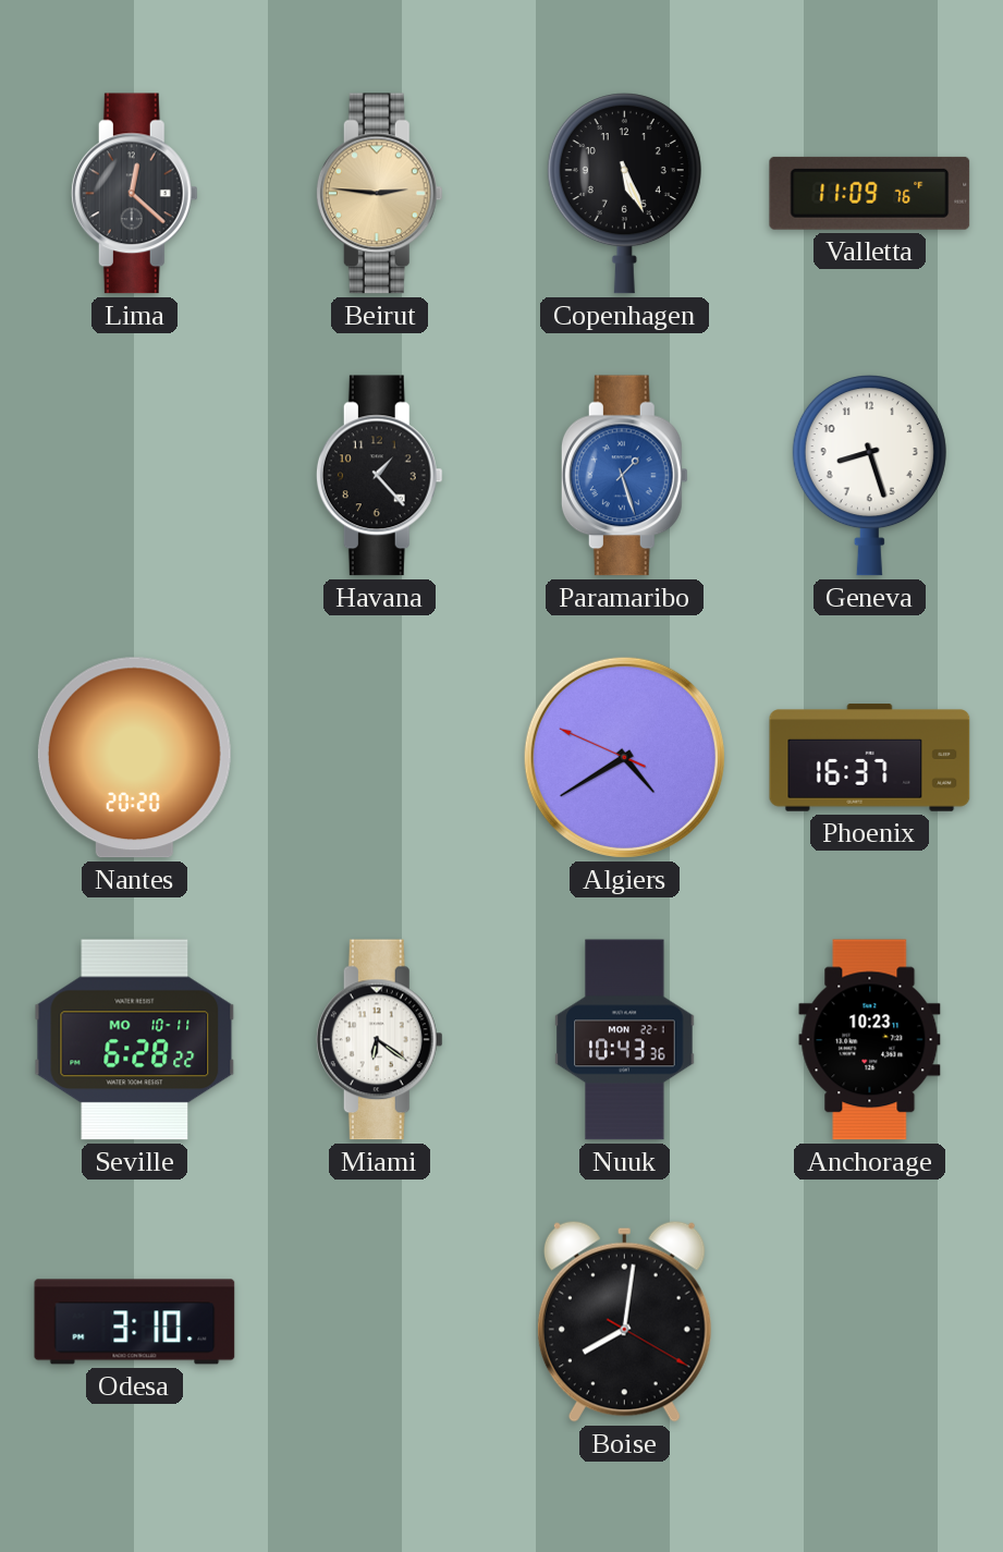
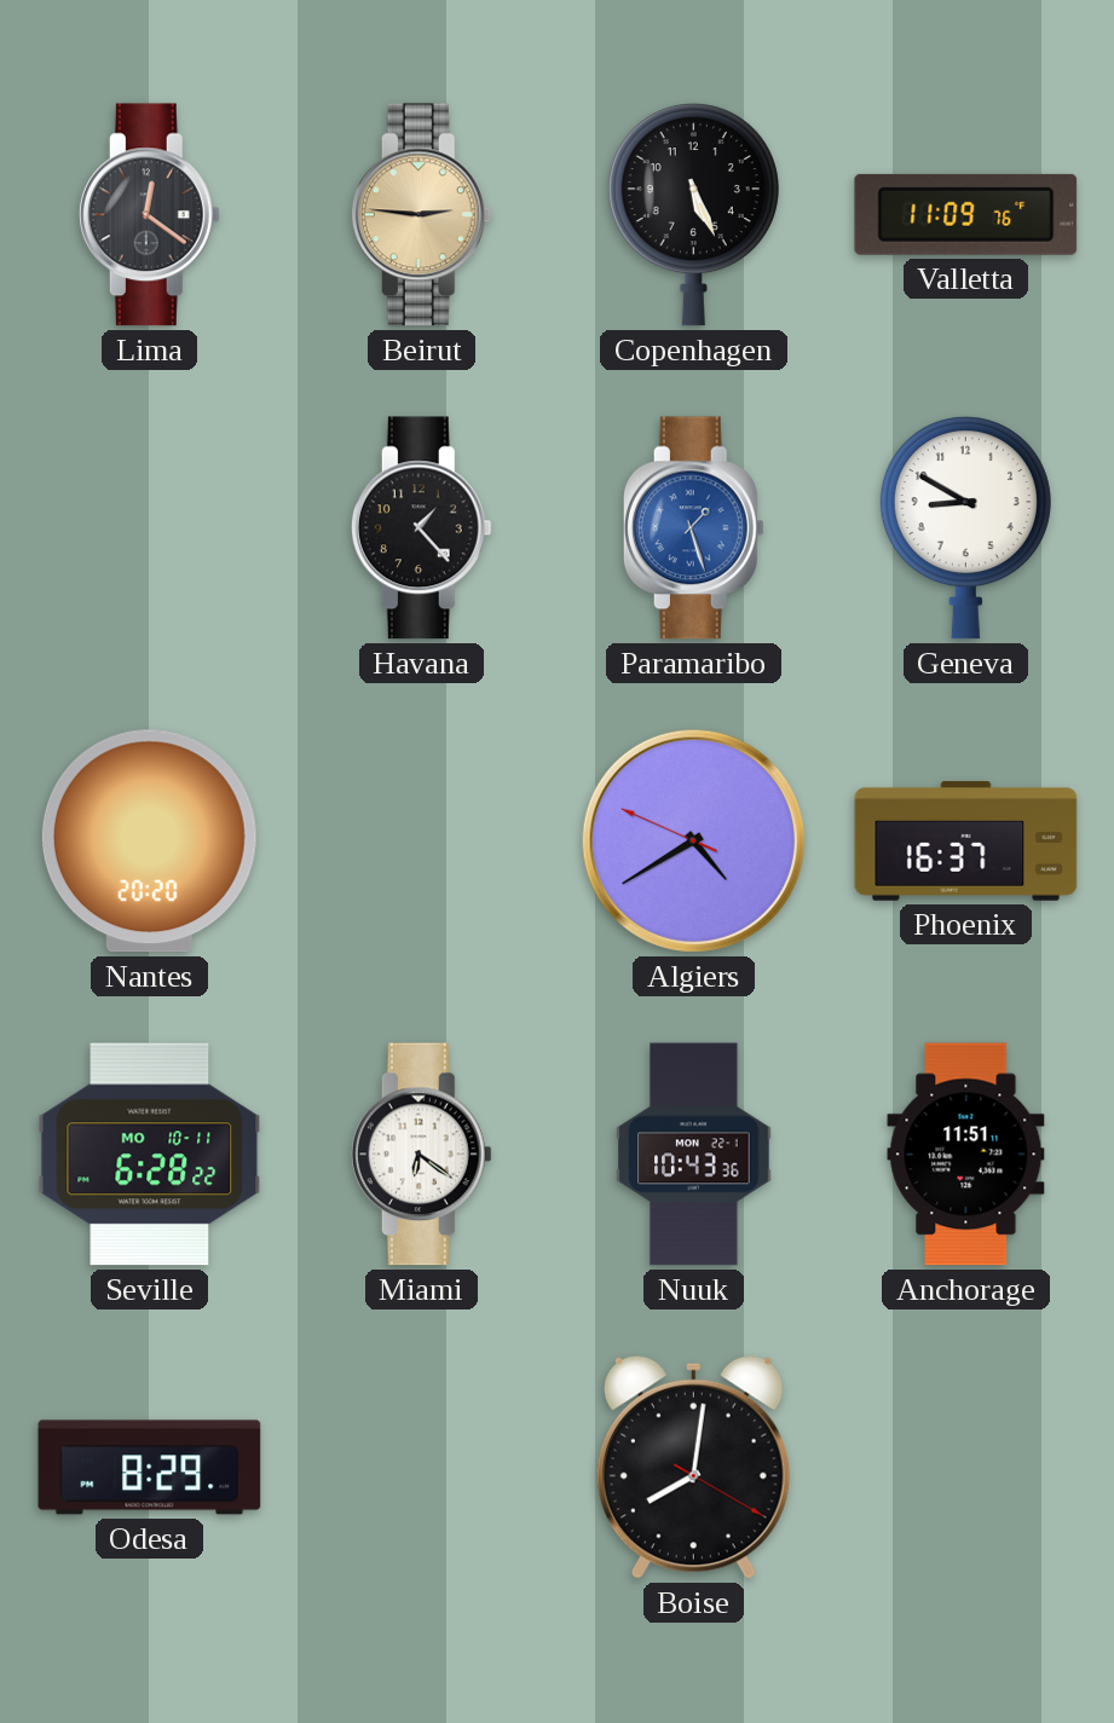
Lima: 12:22 -> 12:21
Geneva: 8:27 -> 8:50
Anchorage: 10:23 -> 11:51
Odesa: 3:10 -> 8:29
